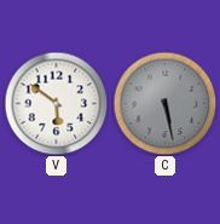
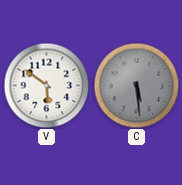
C: 5:28 -> 5:29
